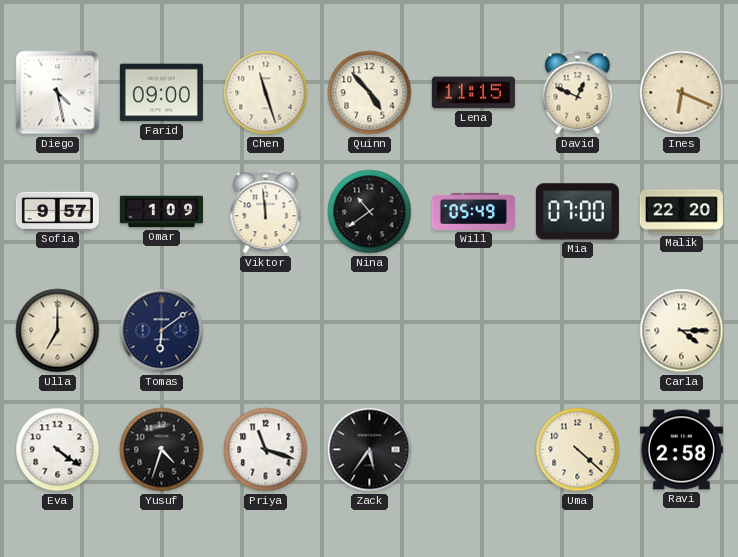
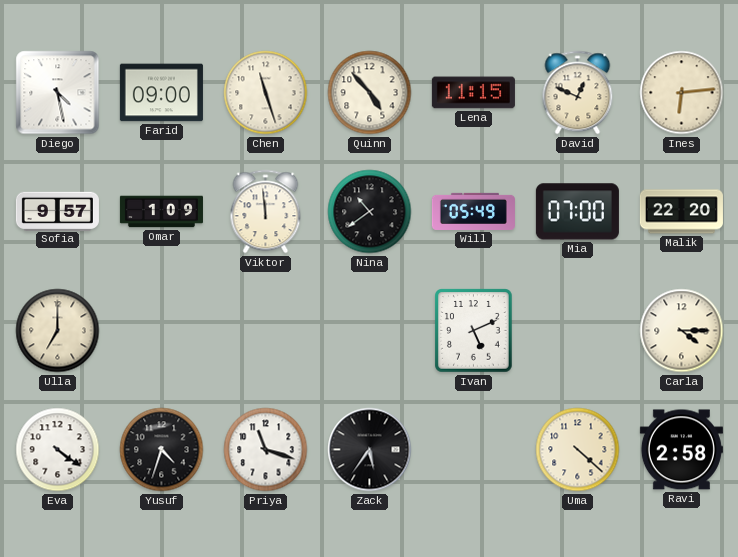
Ines: 6:19 -> 6:14
Tomas: 6:09 -> none
Ivan: none -> 5:11
